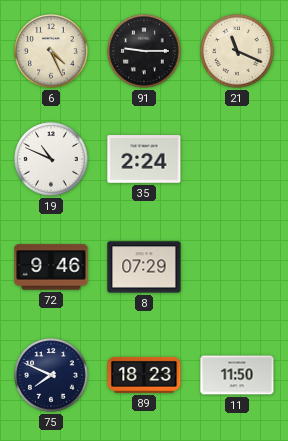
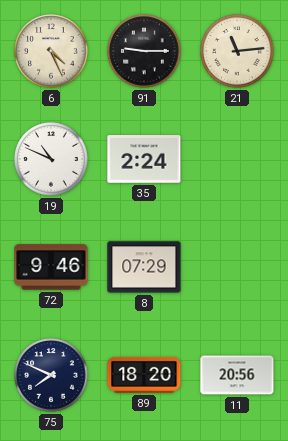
21: 11:19 -> 11:14
89: 18:23 -> 18:20
11: 11:50 -> 20:56
